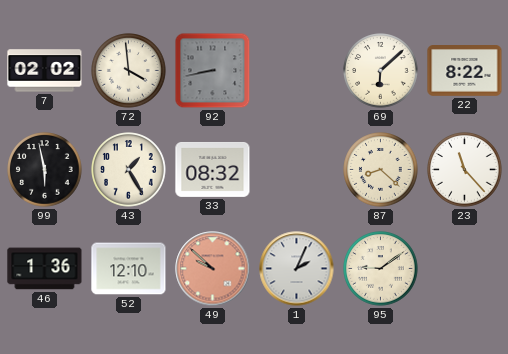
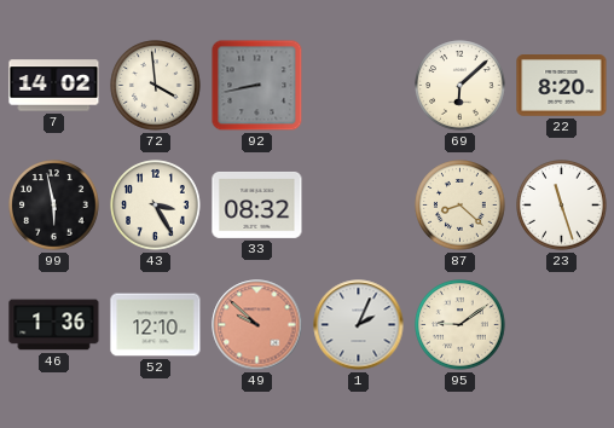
7: 02:02 -> 14:02
22: 8:22 -> 8:20
43: 1:25 -> 3:25
23: 11:23 -> 11:27
